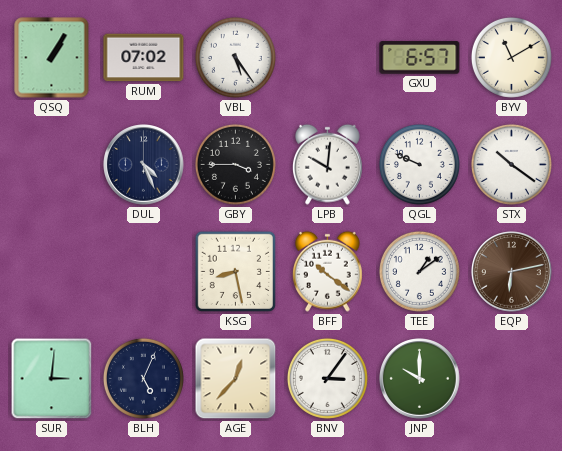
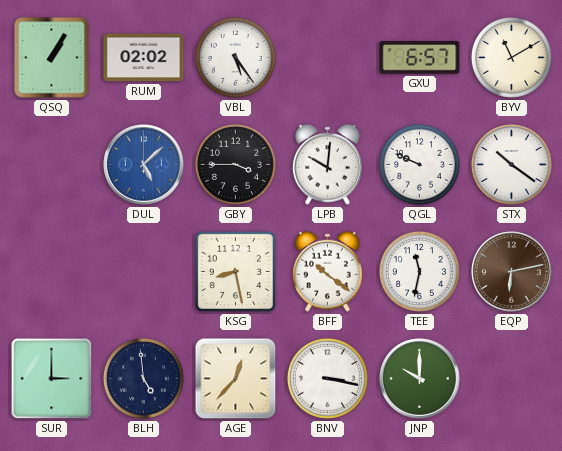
RUM: 07:02 -> 02:02
DUL: 4:26 -> 5:08
DUL dial: navy -> blue
TEE: 1:09 -> 11:32
SUR: 3:01 -> 3:00
BLH: 5:04 -> 4:59
BNV: 3:06 -> 3:17
